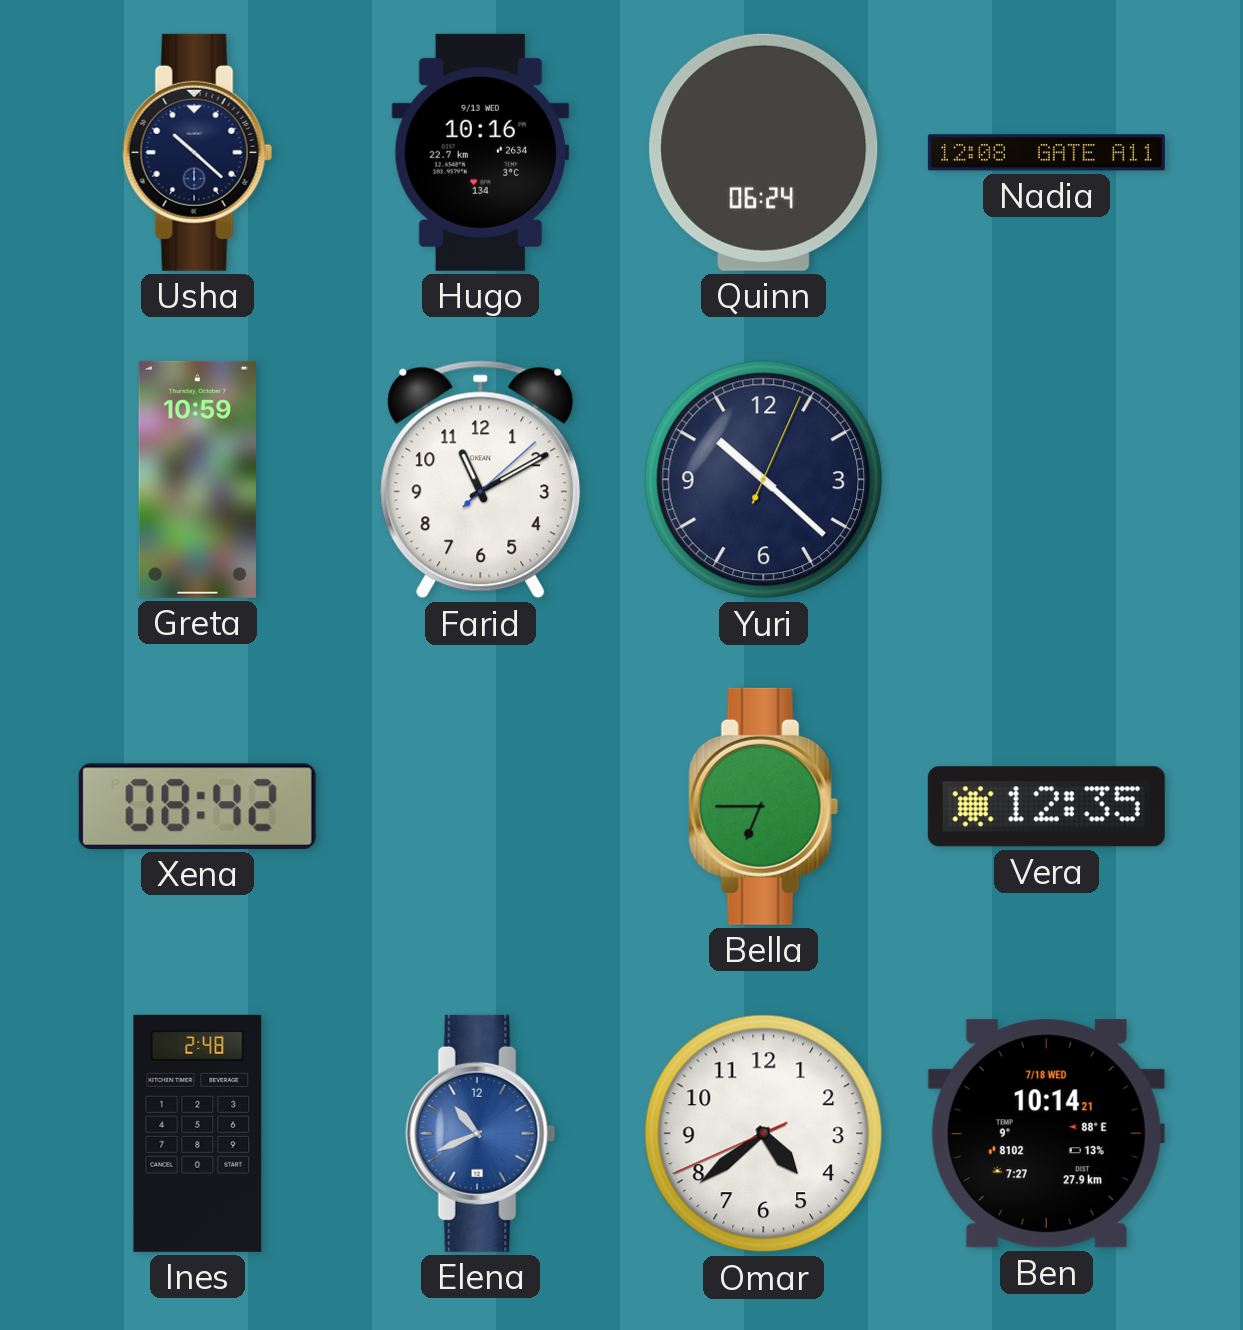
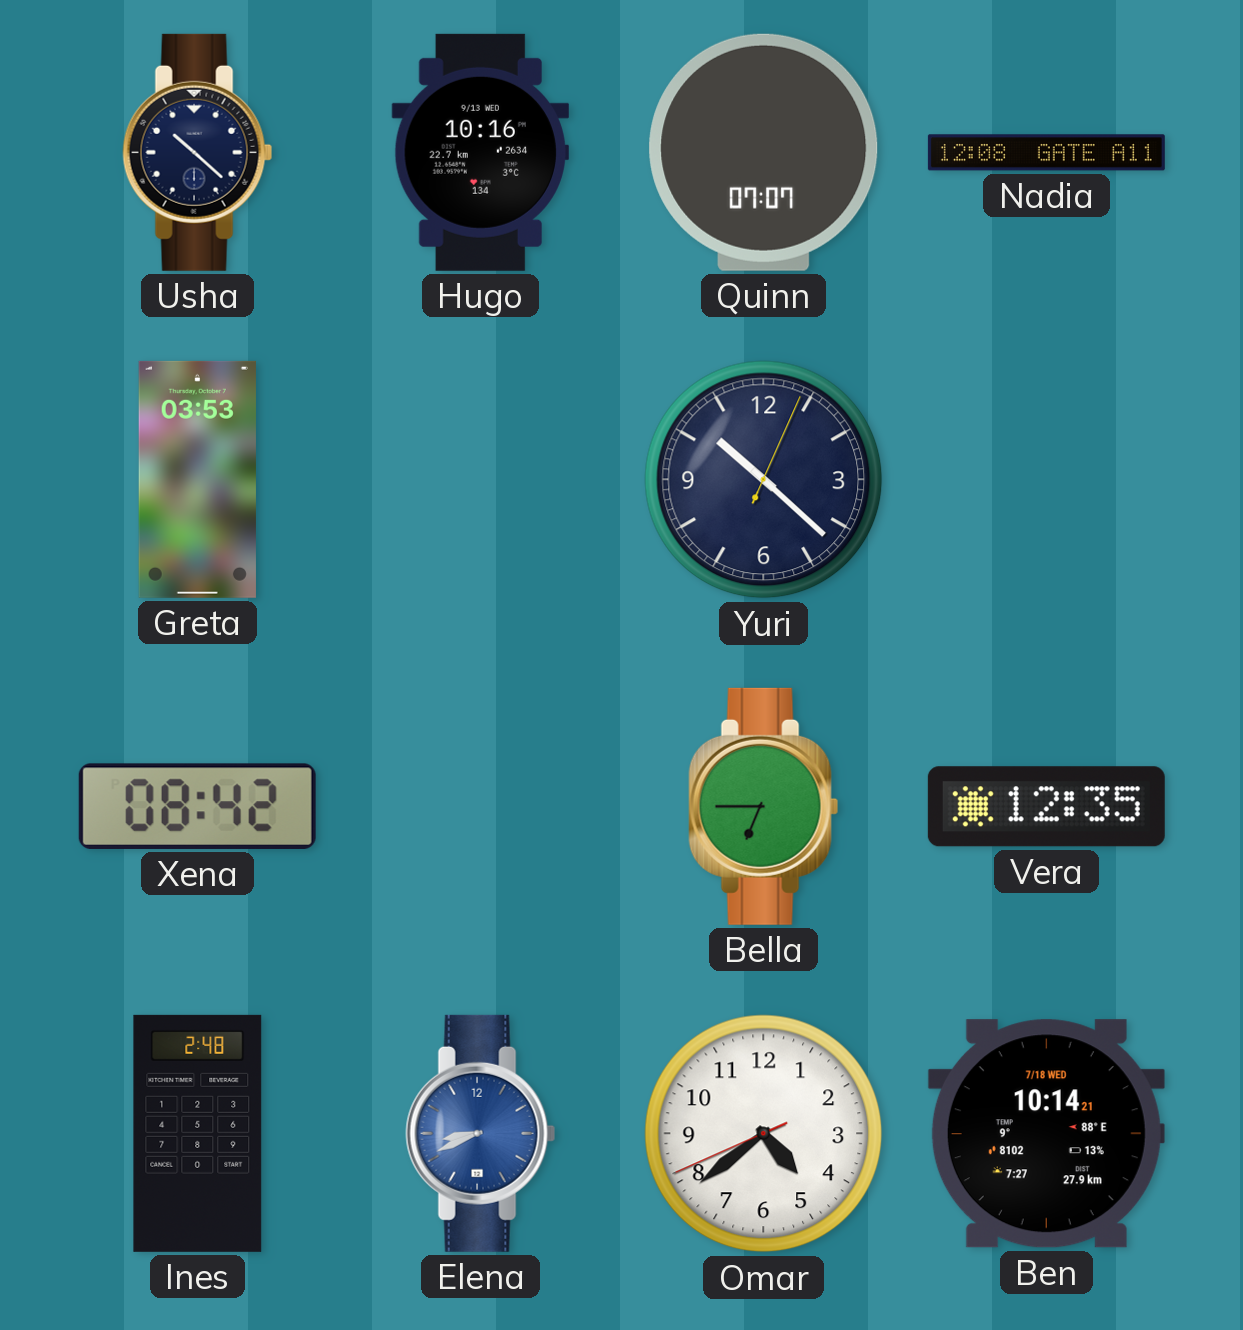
Quinn: 06:24 -> 07:07
Greta: 10:59 -> 03:53
Farid: 11:10 -> none
Elena: 10:41 -> 8:41
